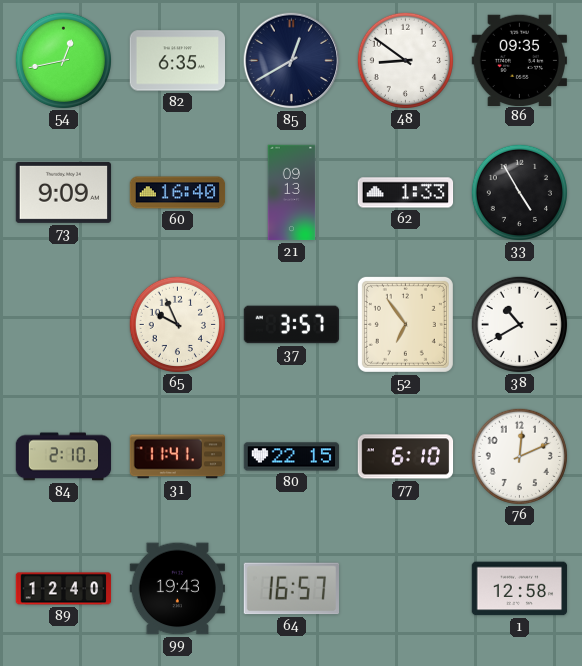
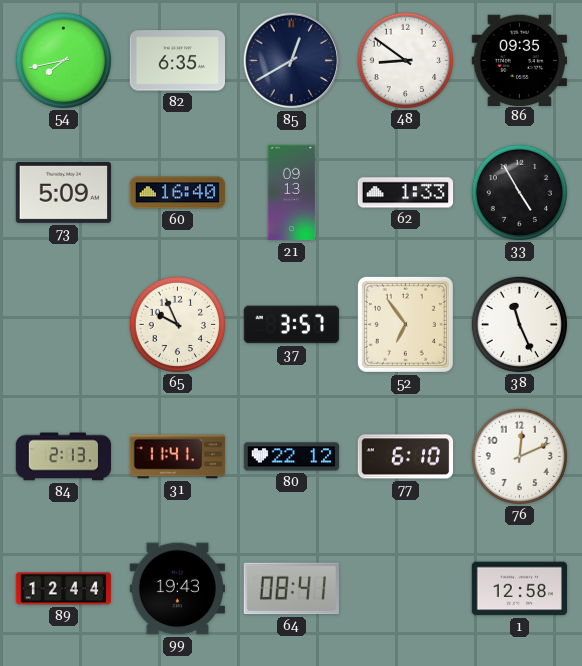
54: 12:43 -> 7:43
73: 9:09 -> 5:09
38: 10:40 -> 11:26
84: 2:10 -> 2:13
80: 22:15 -> 22:12
89: 12:40 -> 12:44
64: 16:57 -> 08:41
